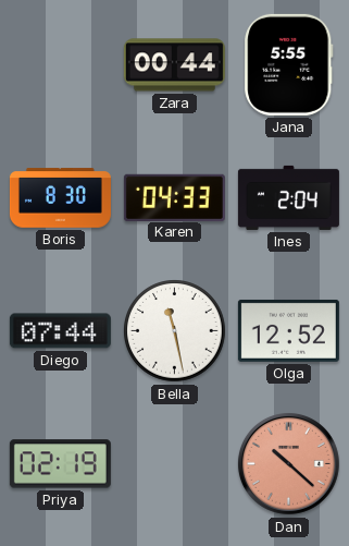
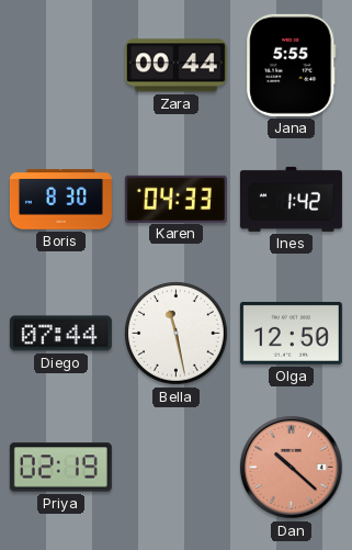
Ines: 2:04 -> 1:42
Olga: 12:52 -> 12:50
